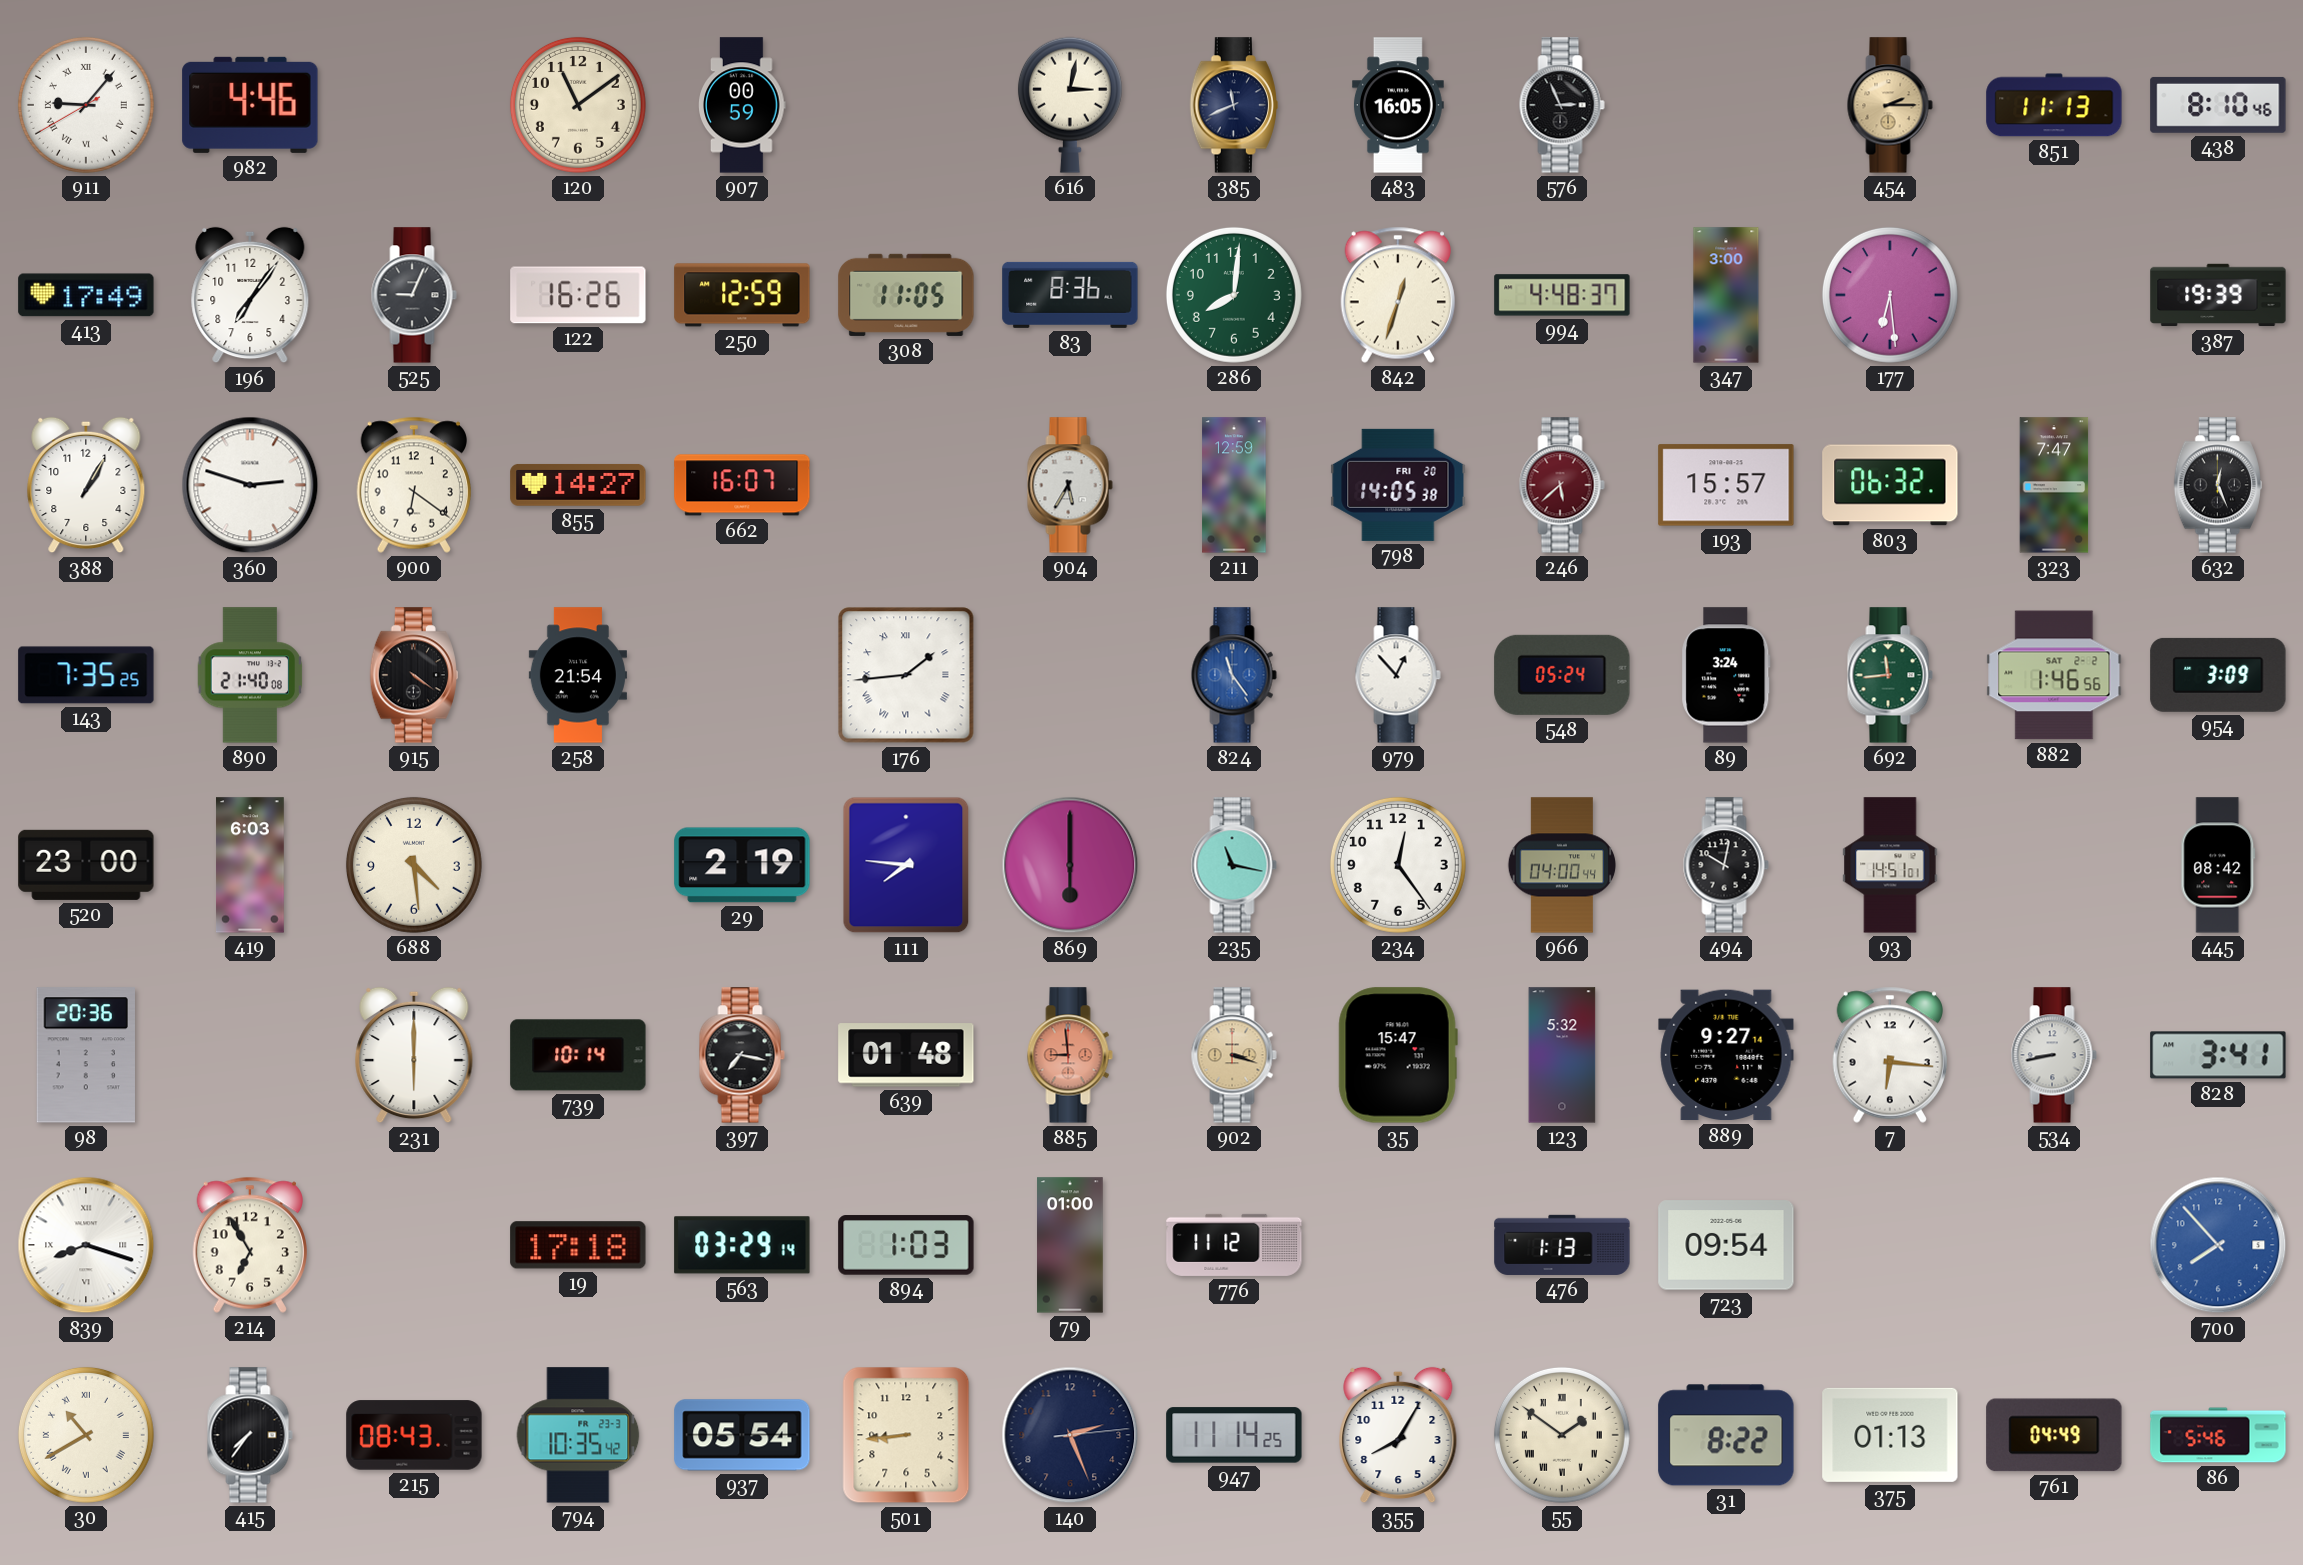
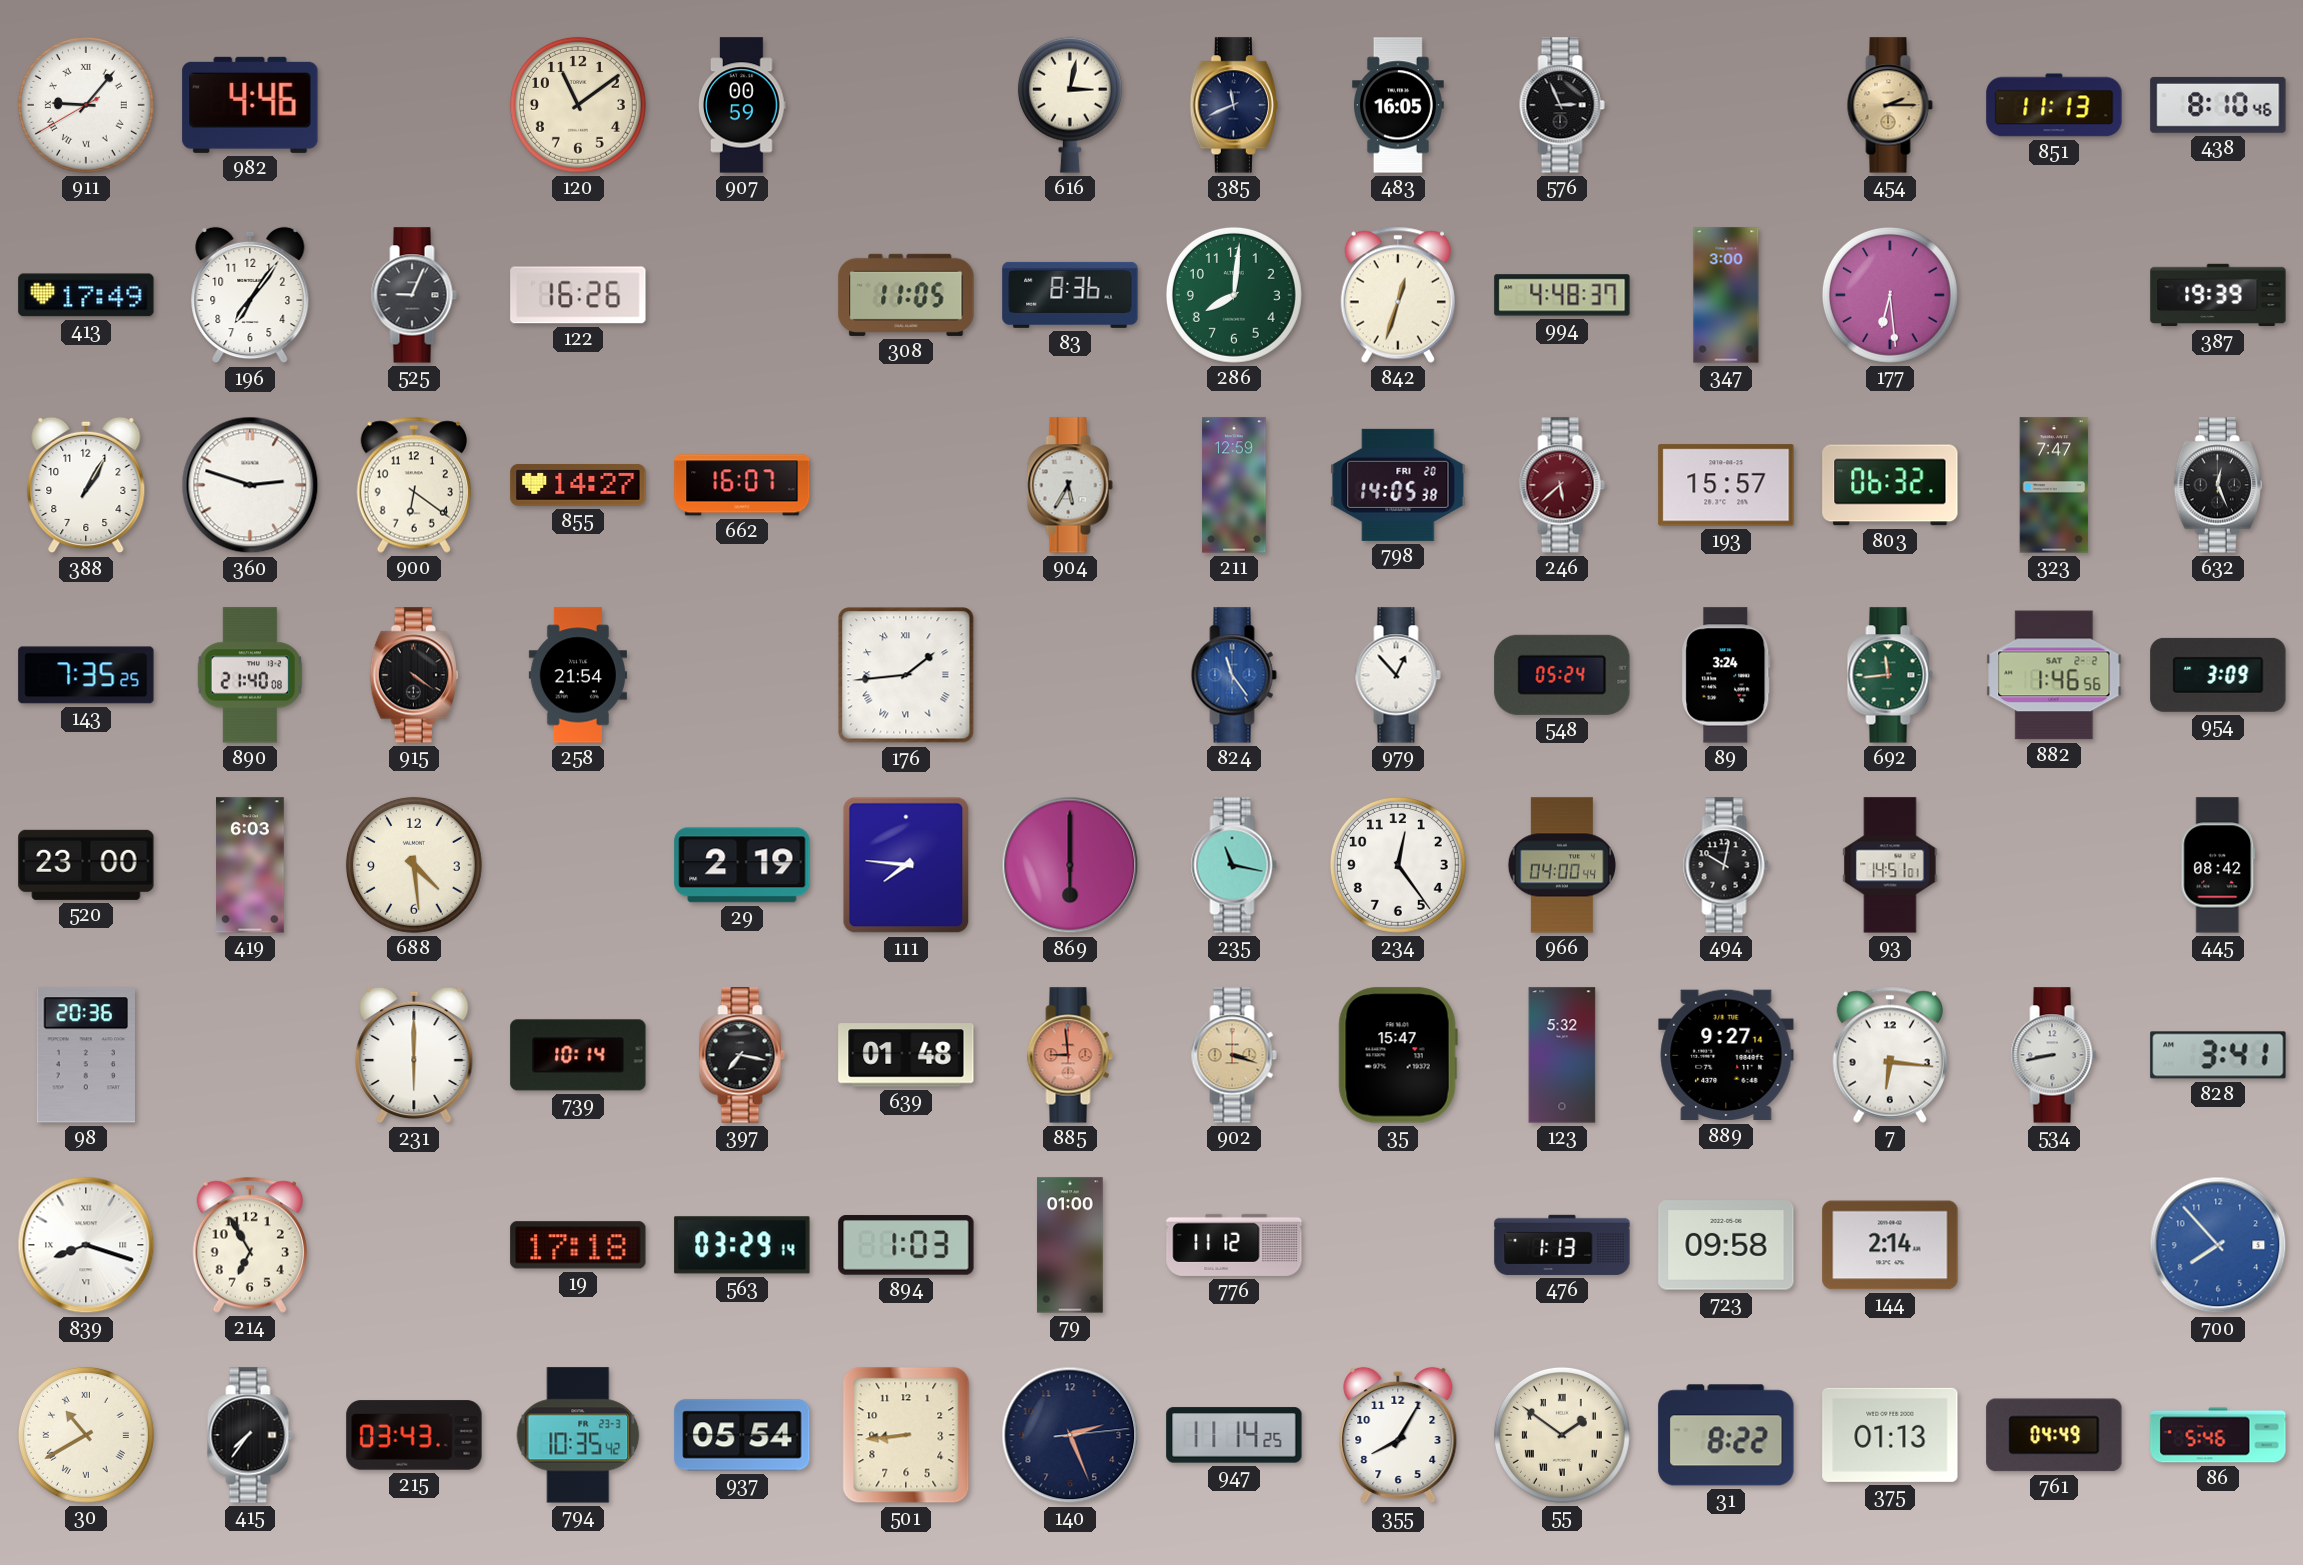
250: 12:59 -> none
723: 09:54 -> 09:58
144: none -> 2:14
215: 08:43 -> 03:43
